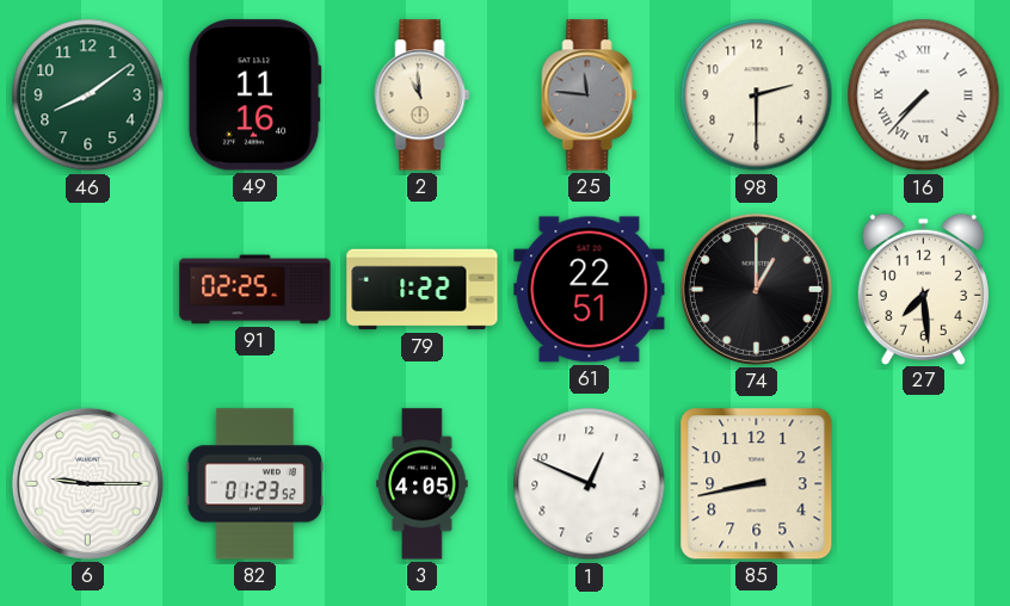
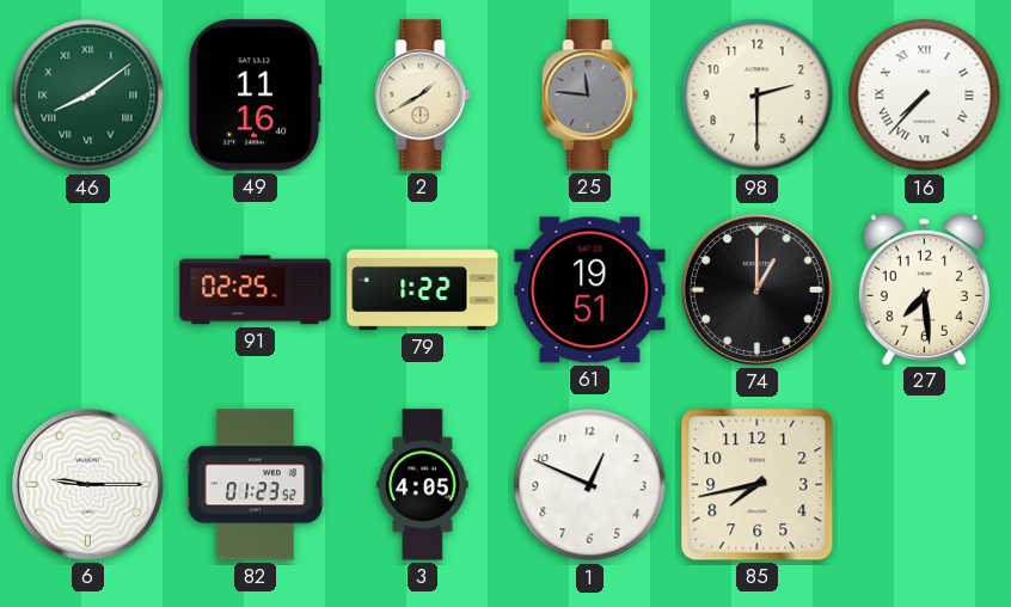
46 numerals: Arabic -> Roman
2: 10:59 -> 1:40
61: 22:51 -> 19:51
85: 8:43 -> 7:43
